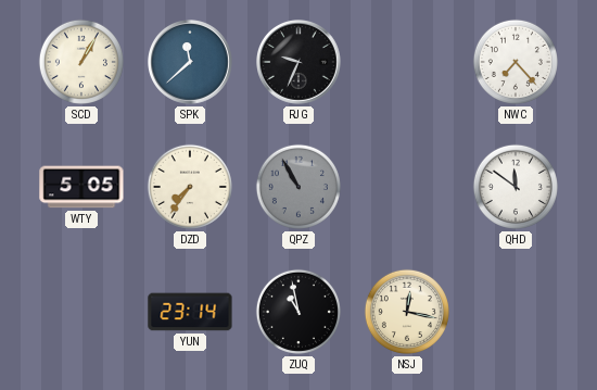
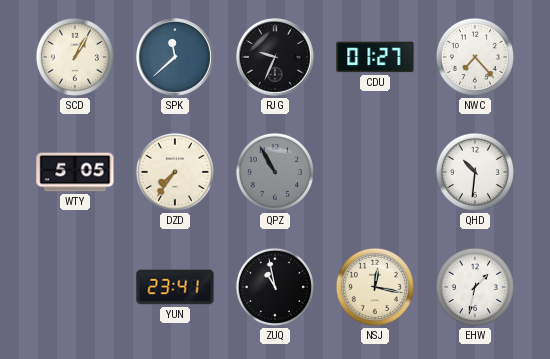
CDU: none -> 01:27
QHD: 11:51 -> 10:31
YUN: 23:14 -> 23:41
EHW: none -> 1:32
